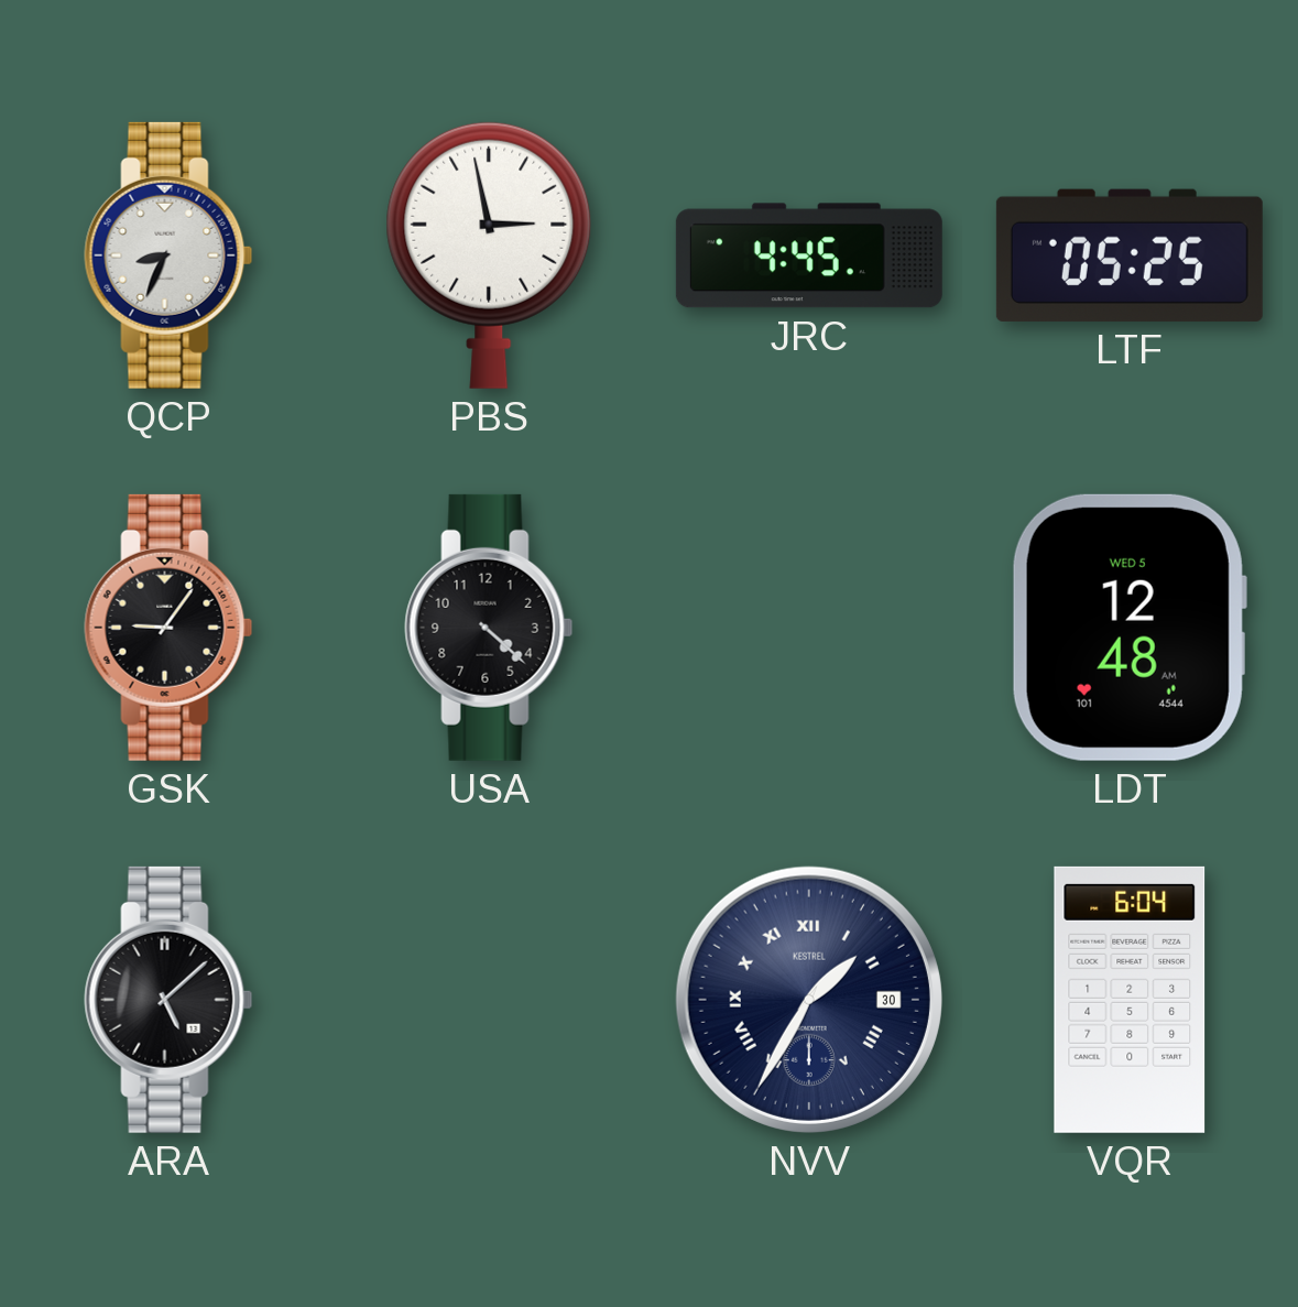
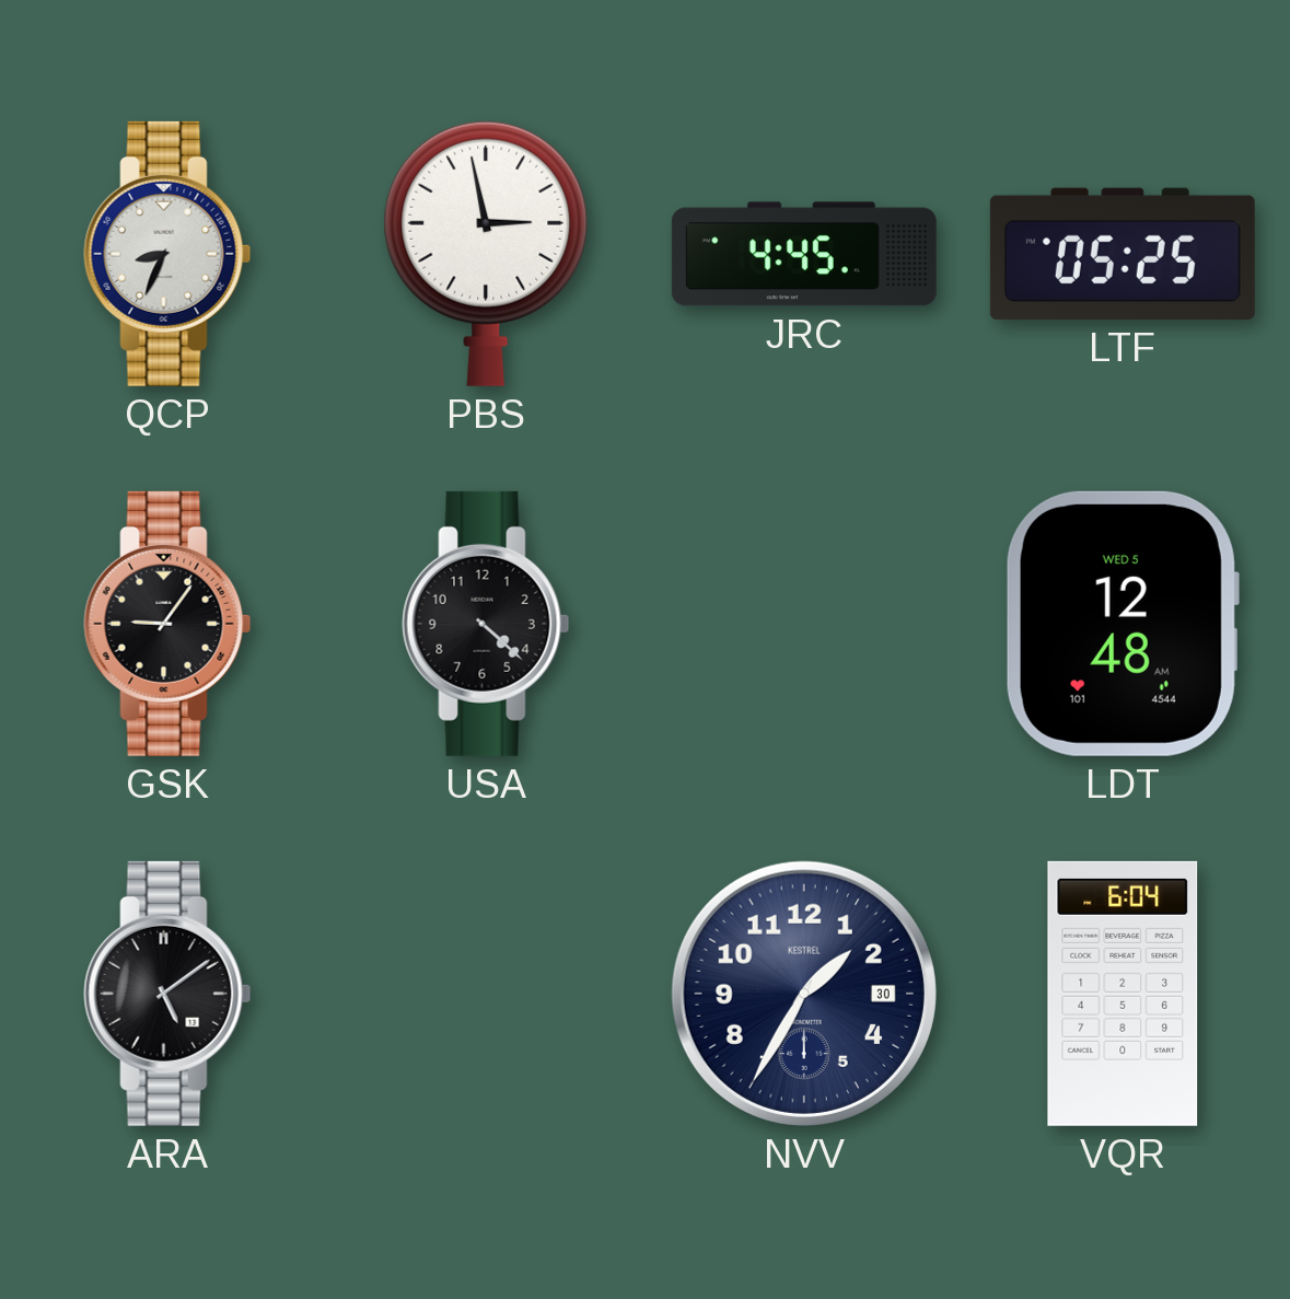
ARA: 5:08 -> 5:09
NVV numerals: Roman -> Arabic
